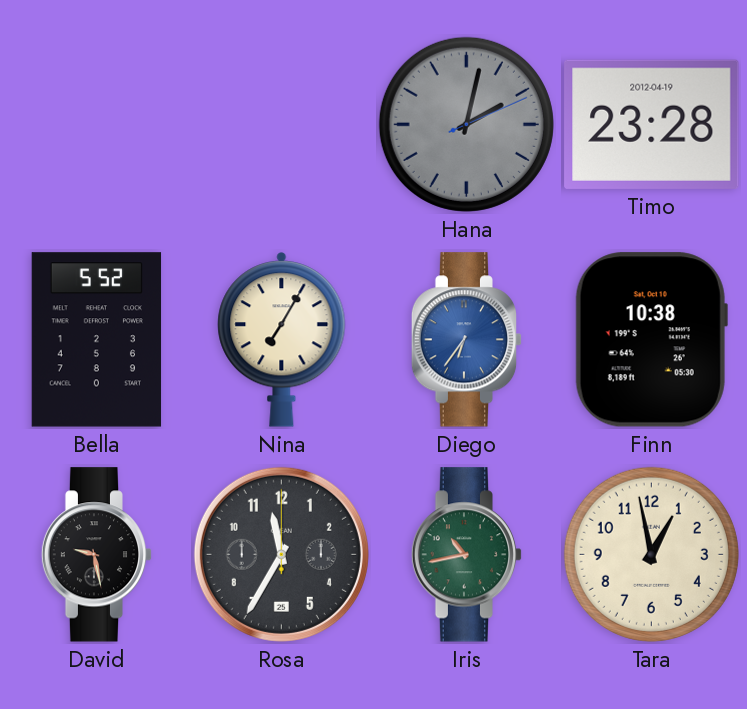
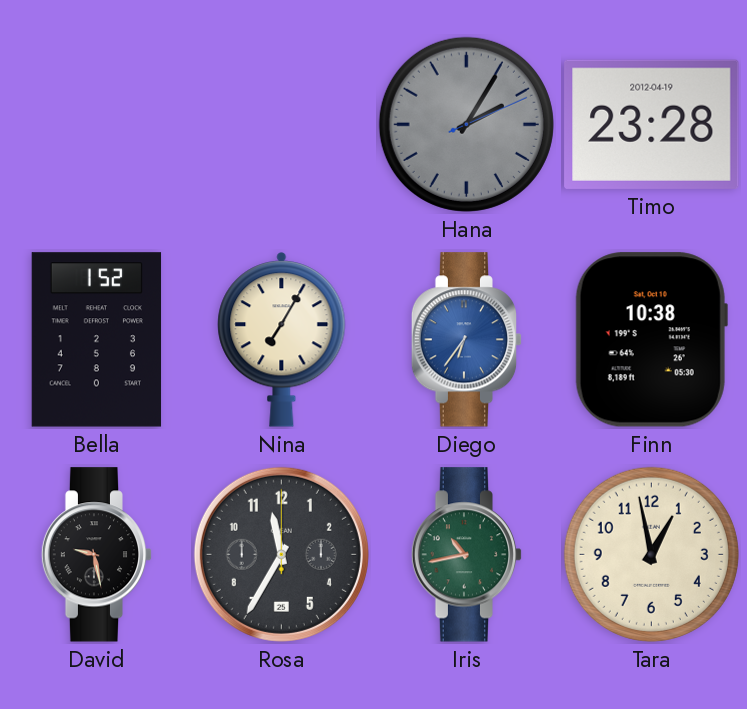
Hana: 2:02 -> 2:05
Bella: 5:52 -> 1:52
